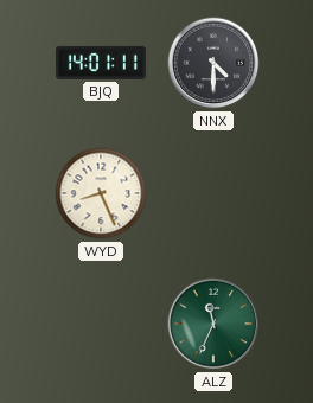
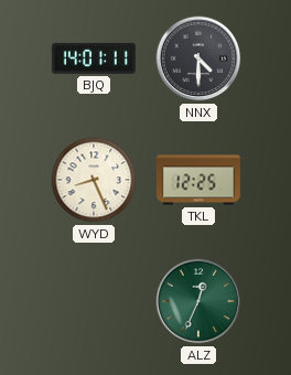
TKL: none -> 12:25
ALZ: 11:34 -> 12:34
